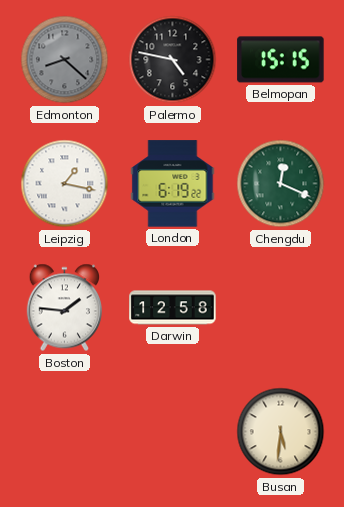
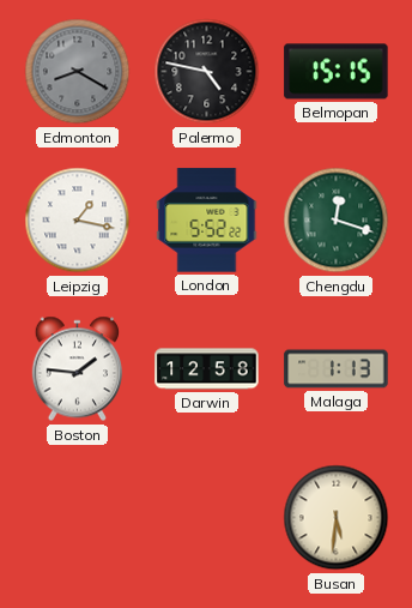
Edmonton: 8:22 -> 8:20
London: 6:19 -> 5:52
Chengdu: 12:19 -> 12:18
Malaga: none -> 1:13
